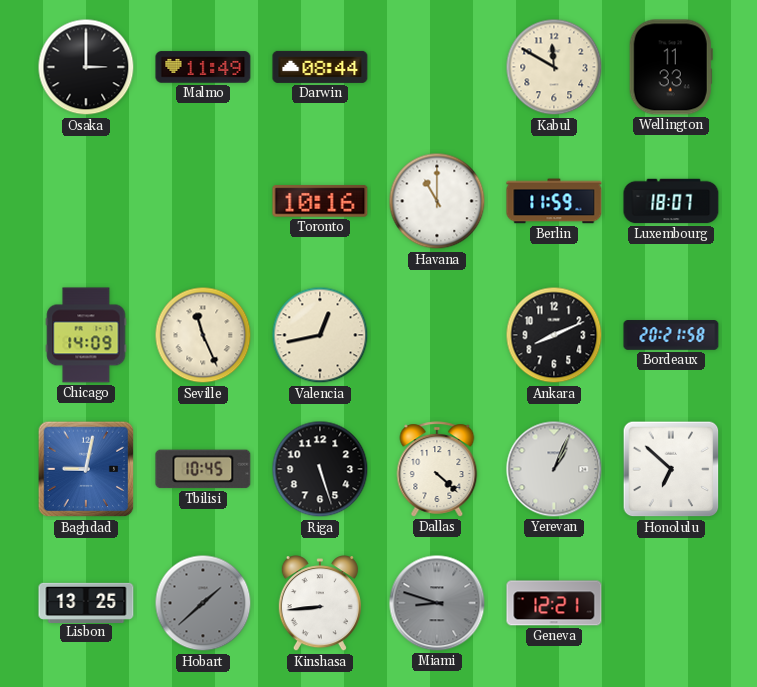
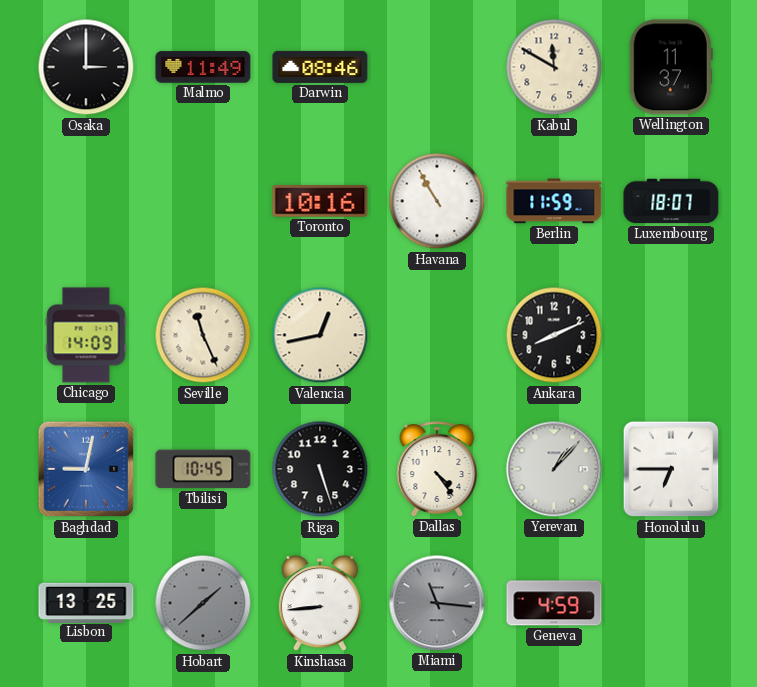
Darwin: 08:44 -> 08:46
Wellington: 11:33 -> 11:37
Havana: 11:00 -> 10:55
Bordeaux: 20:21 -> none
Dallas: 4:22 -> 4:24
Yerevan: 1:04 -> 1:07
Honolulu: 6:52 -> 6:45
Miami: 8:48 -> 11:16
Geneva: 12:21 -> 4:59
